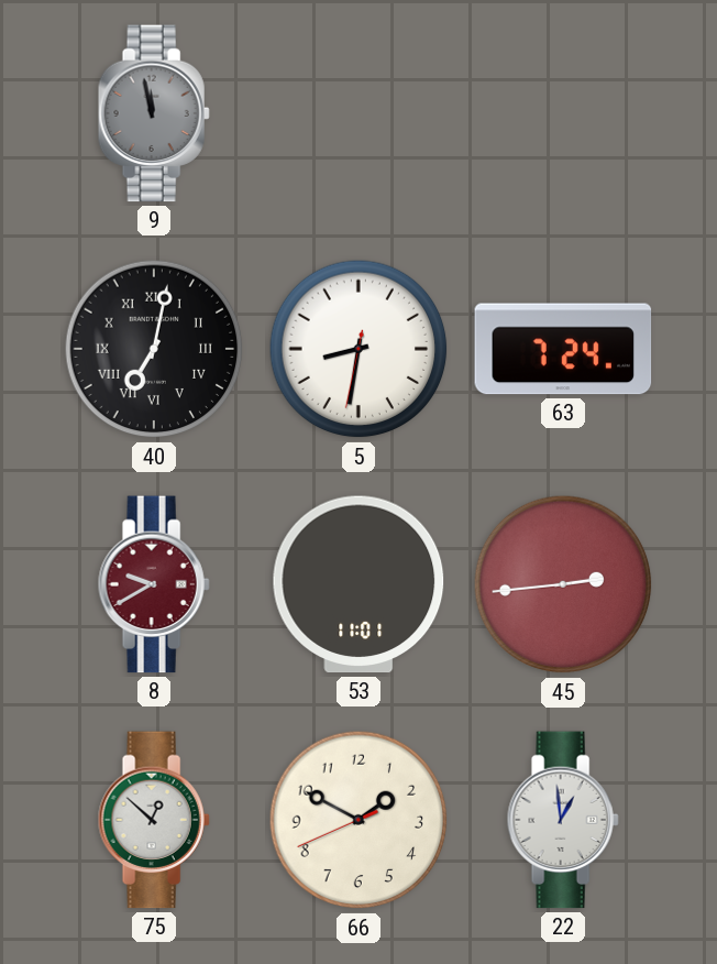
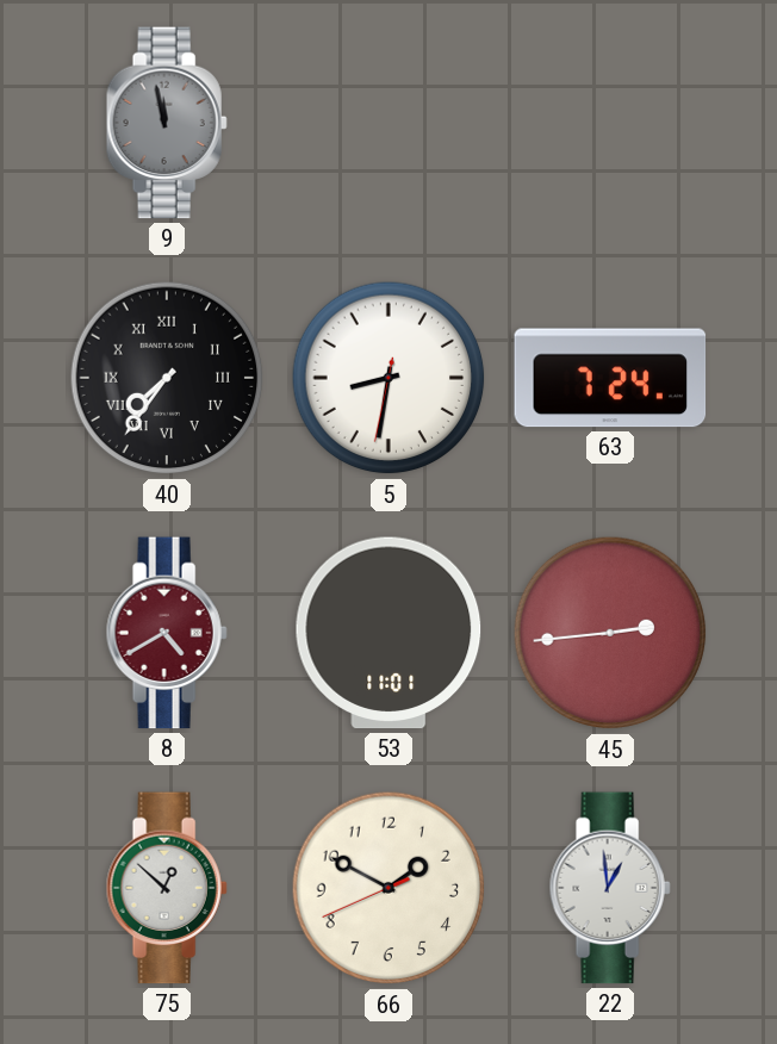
40: 7:02 -> 7:36
8: 9:40 -> 4:40
